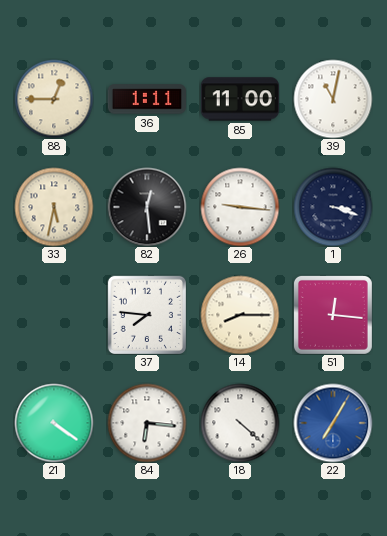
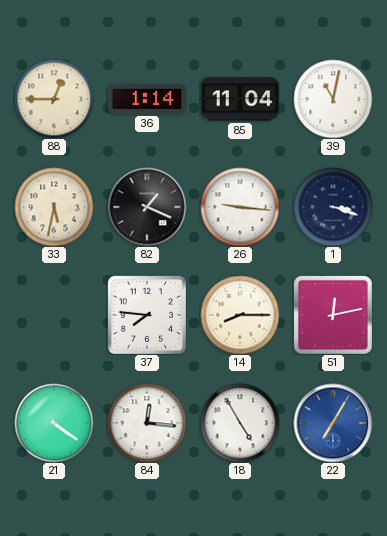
36: 1:11 -> 1:14
85: 11:00 -> 11:04
82: 12:29 -> 1:19
51: 12:16 -> 12:13
84: 6:16 -> 12:16
18: 4:22 -> 4:55
